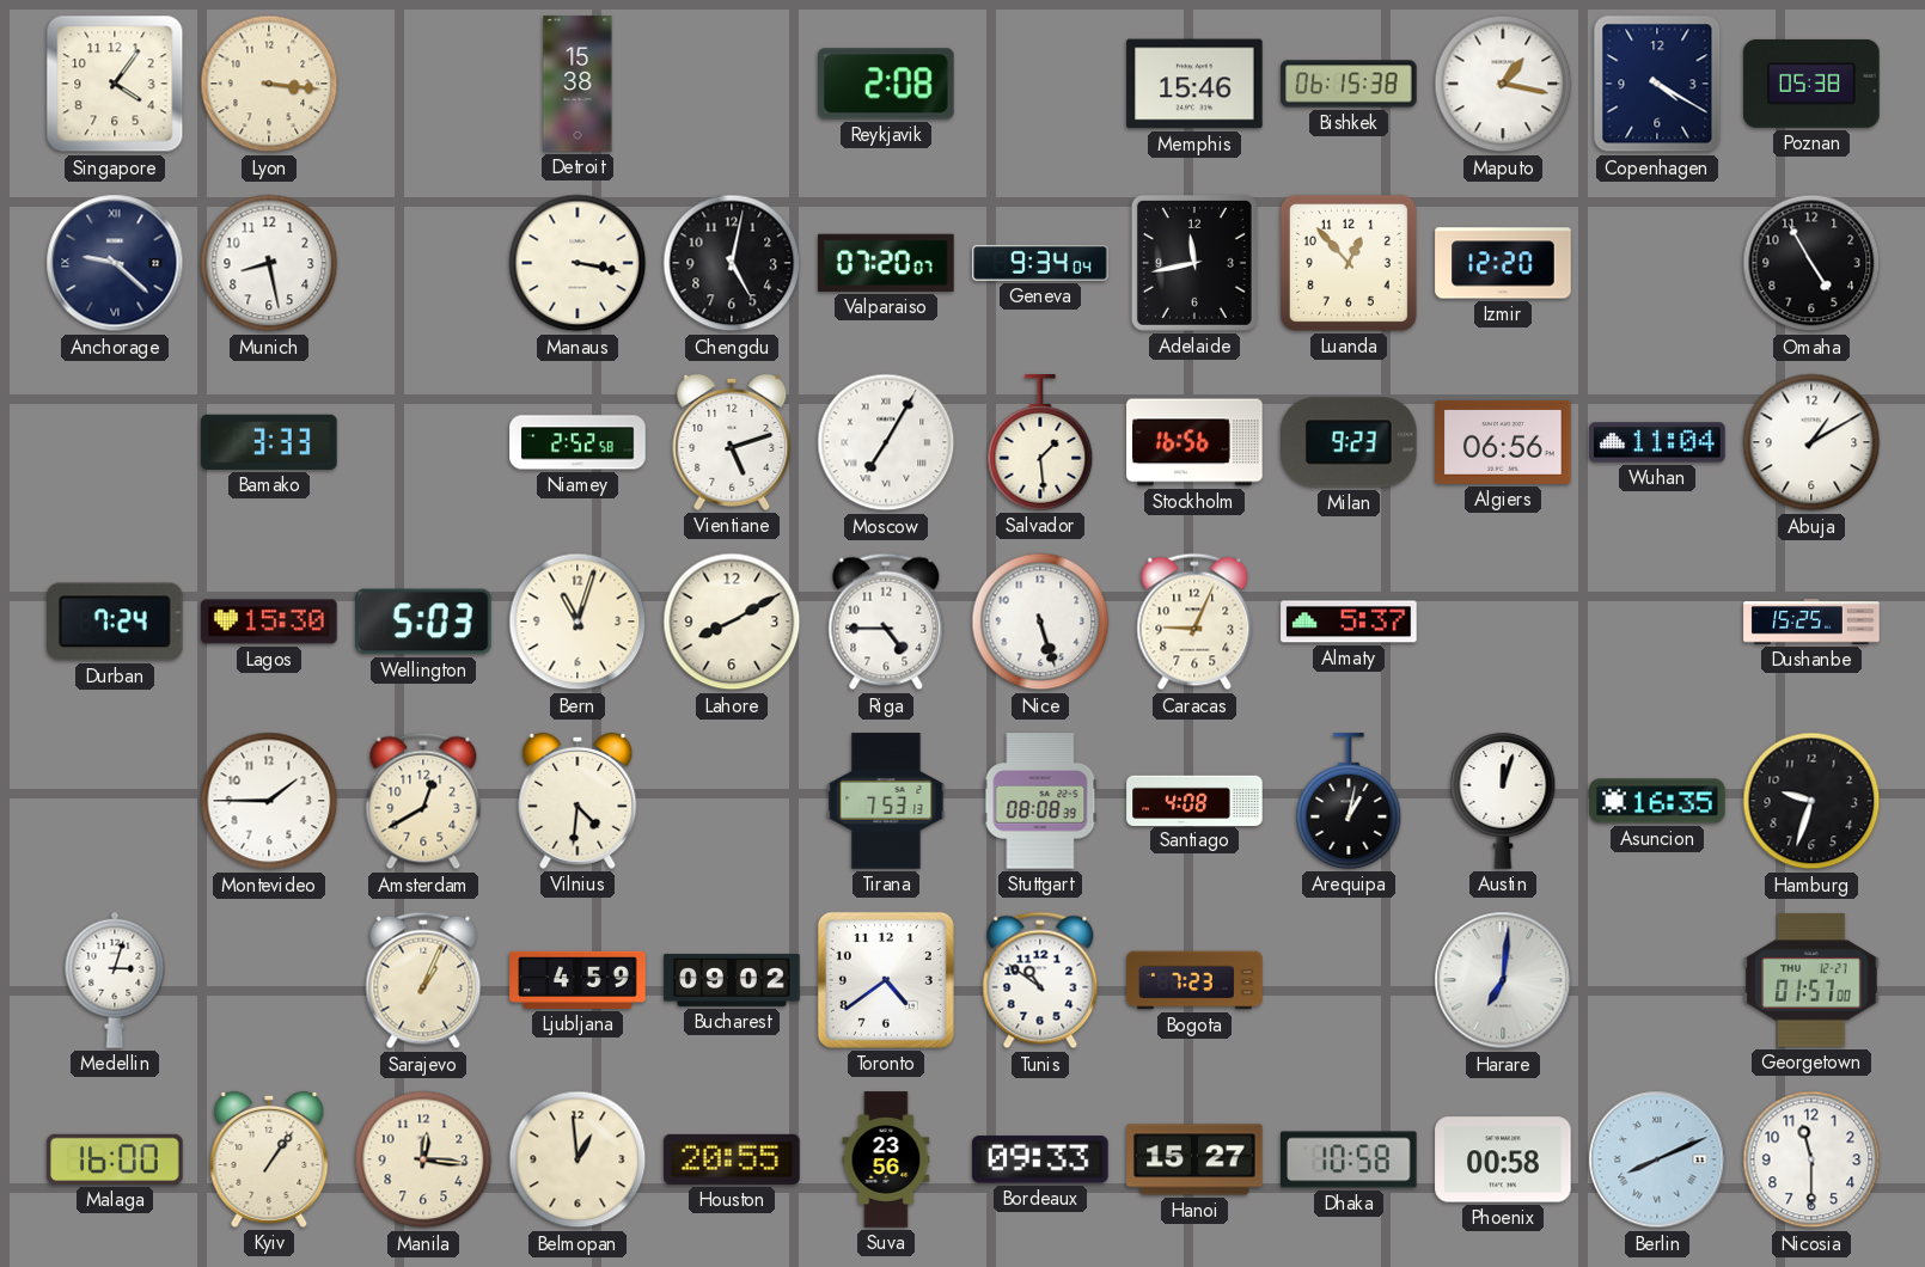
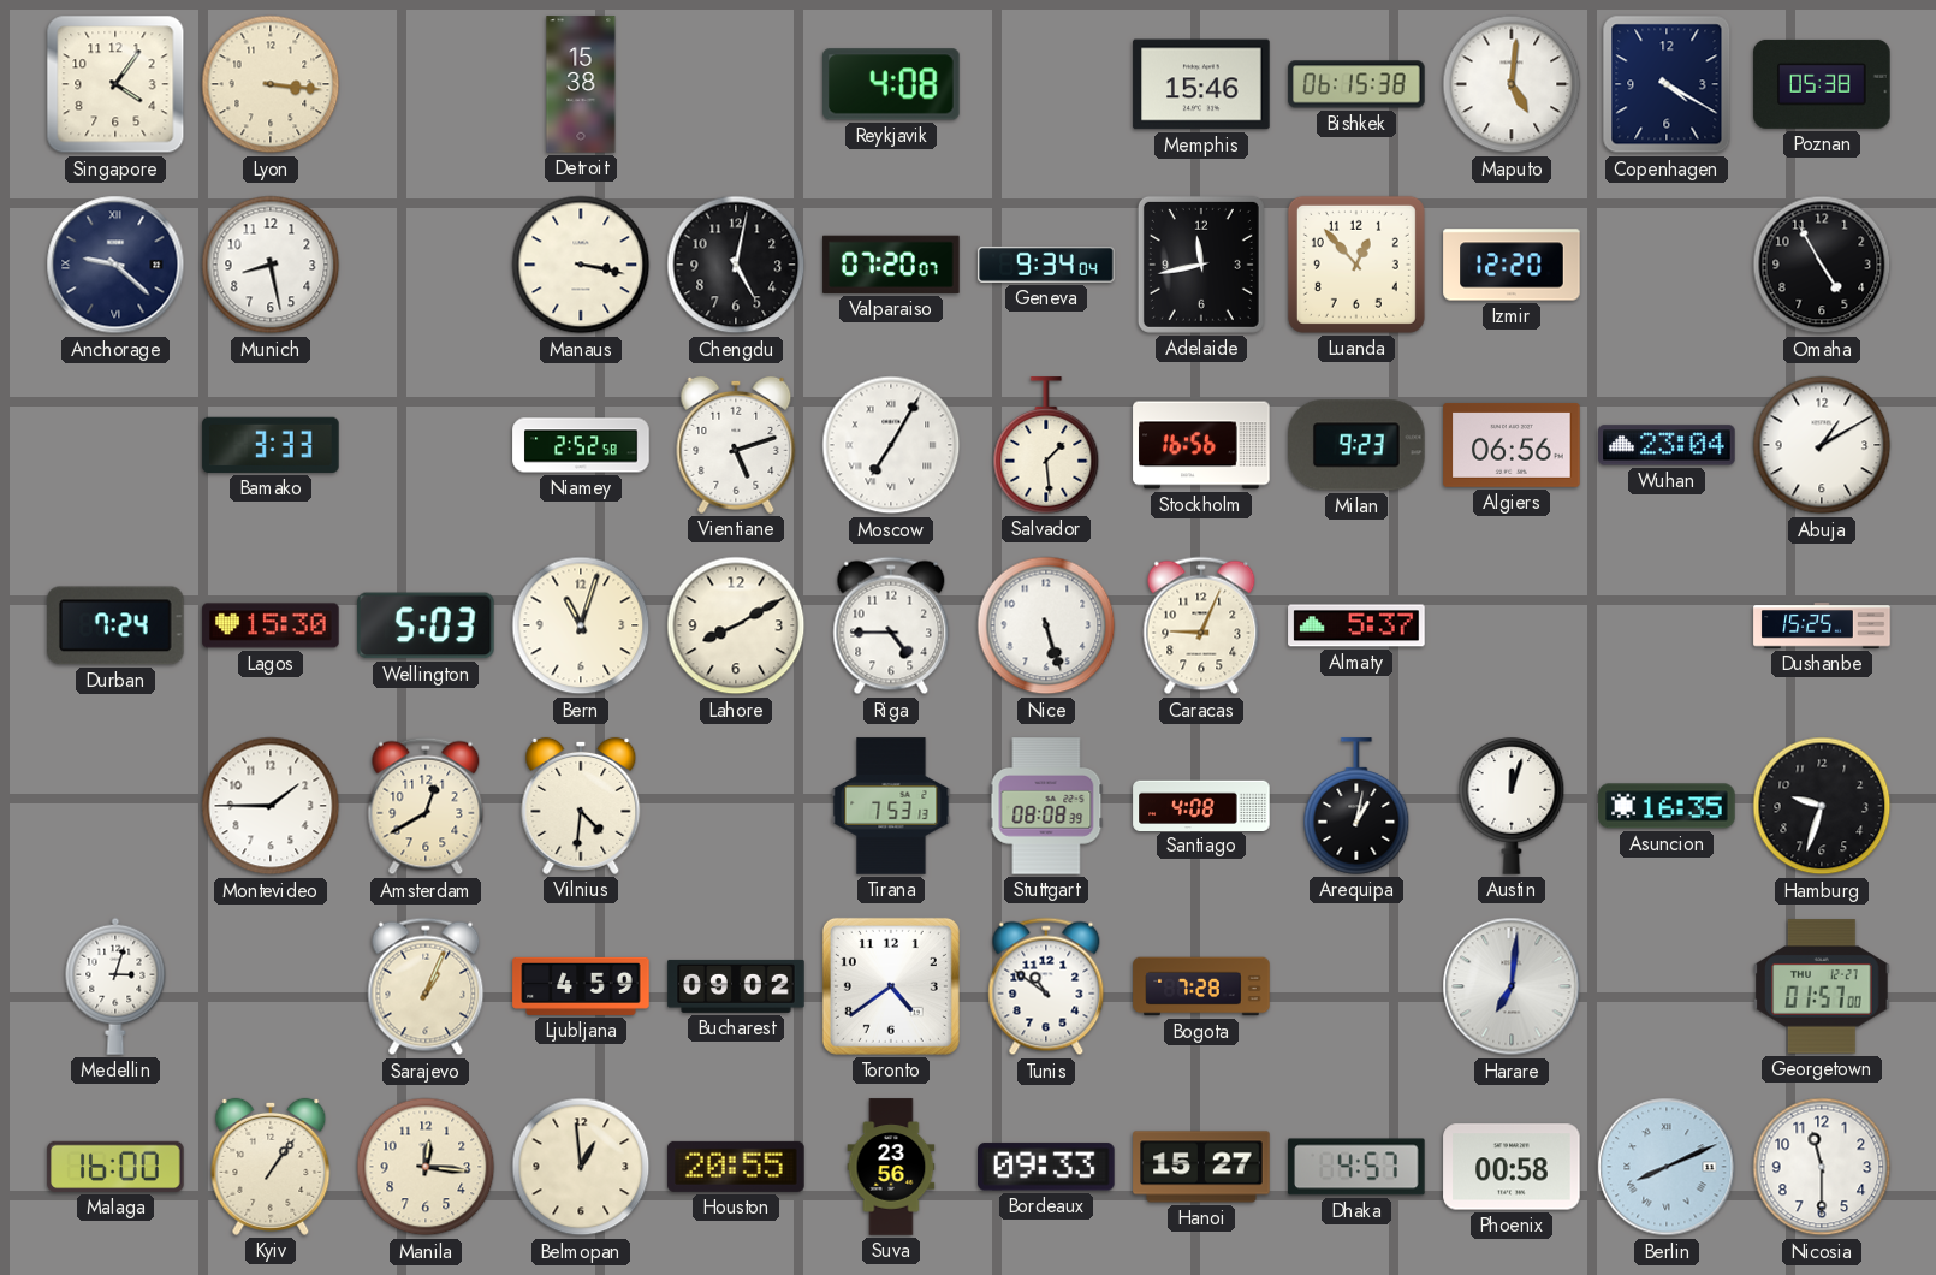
Reykjavik: 2:08 -> 4:08
Maputo: 1:17 -> 5:01
Wuhan: 11:04 -> 23:04
Bogota: 7:23 -> 7:28
Dhaka: 10:58 -> 4:57
